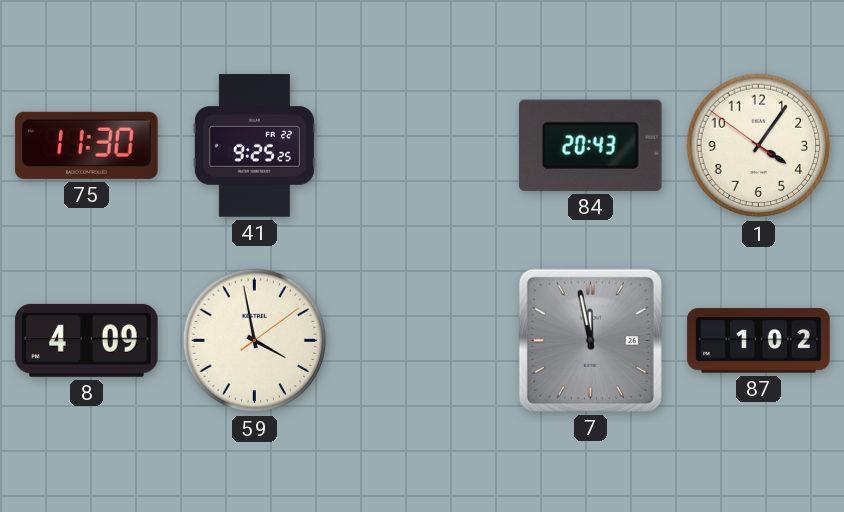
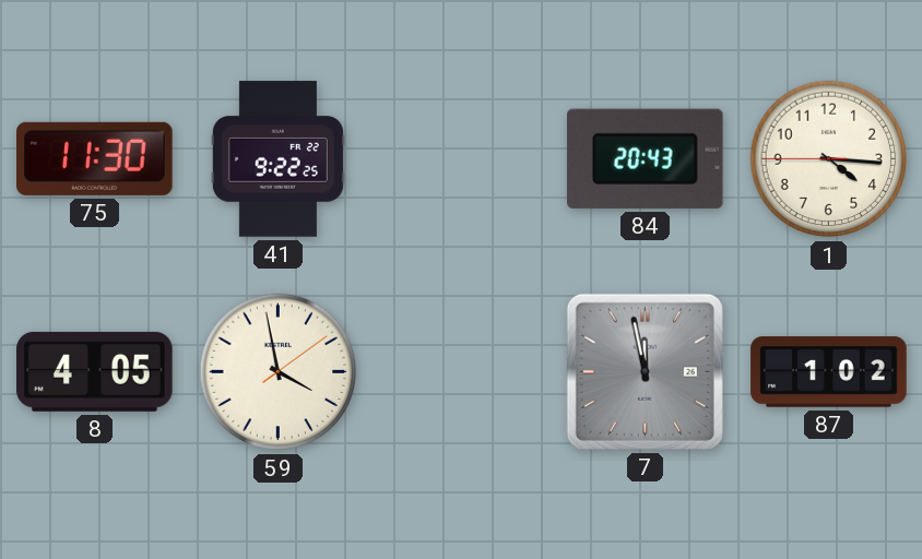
41: 9:25 -> 9:22
1: 4:05 -> 4:15
8: 4:09 -> 4:05
